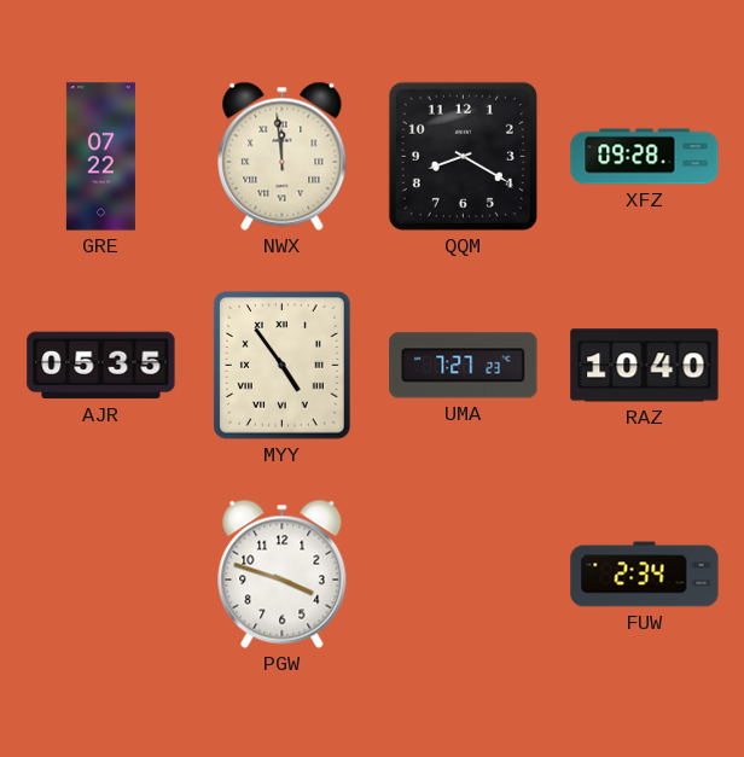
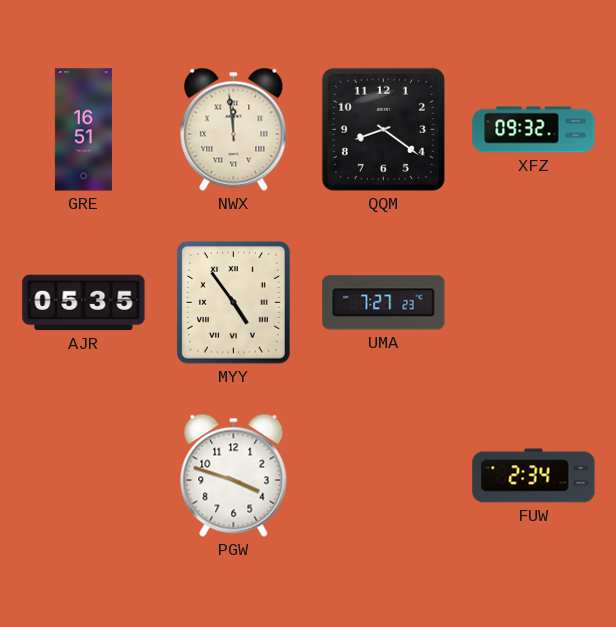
GRE: 07:22 -> 16:51
QQM: 8:20 -> 8:21
XFZ: 09:28 -> 09:32
RAZ: 10:40 -> none
